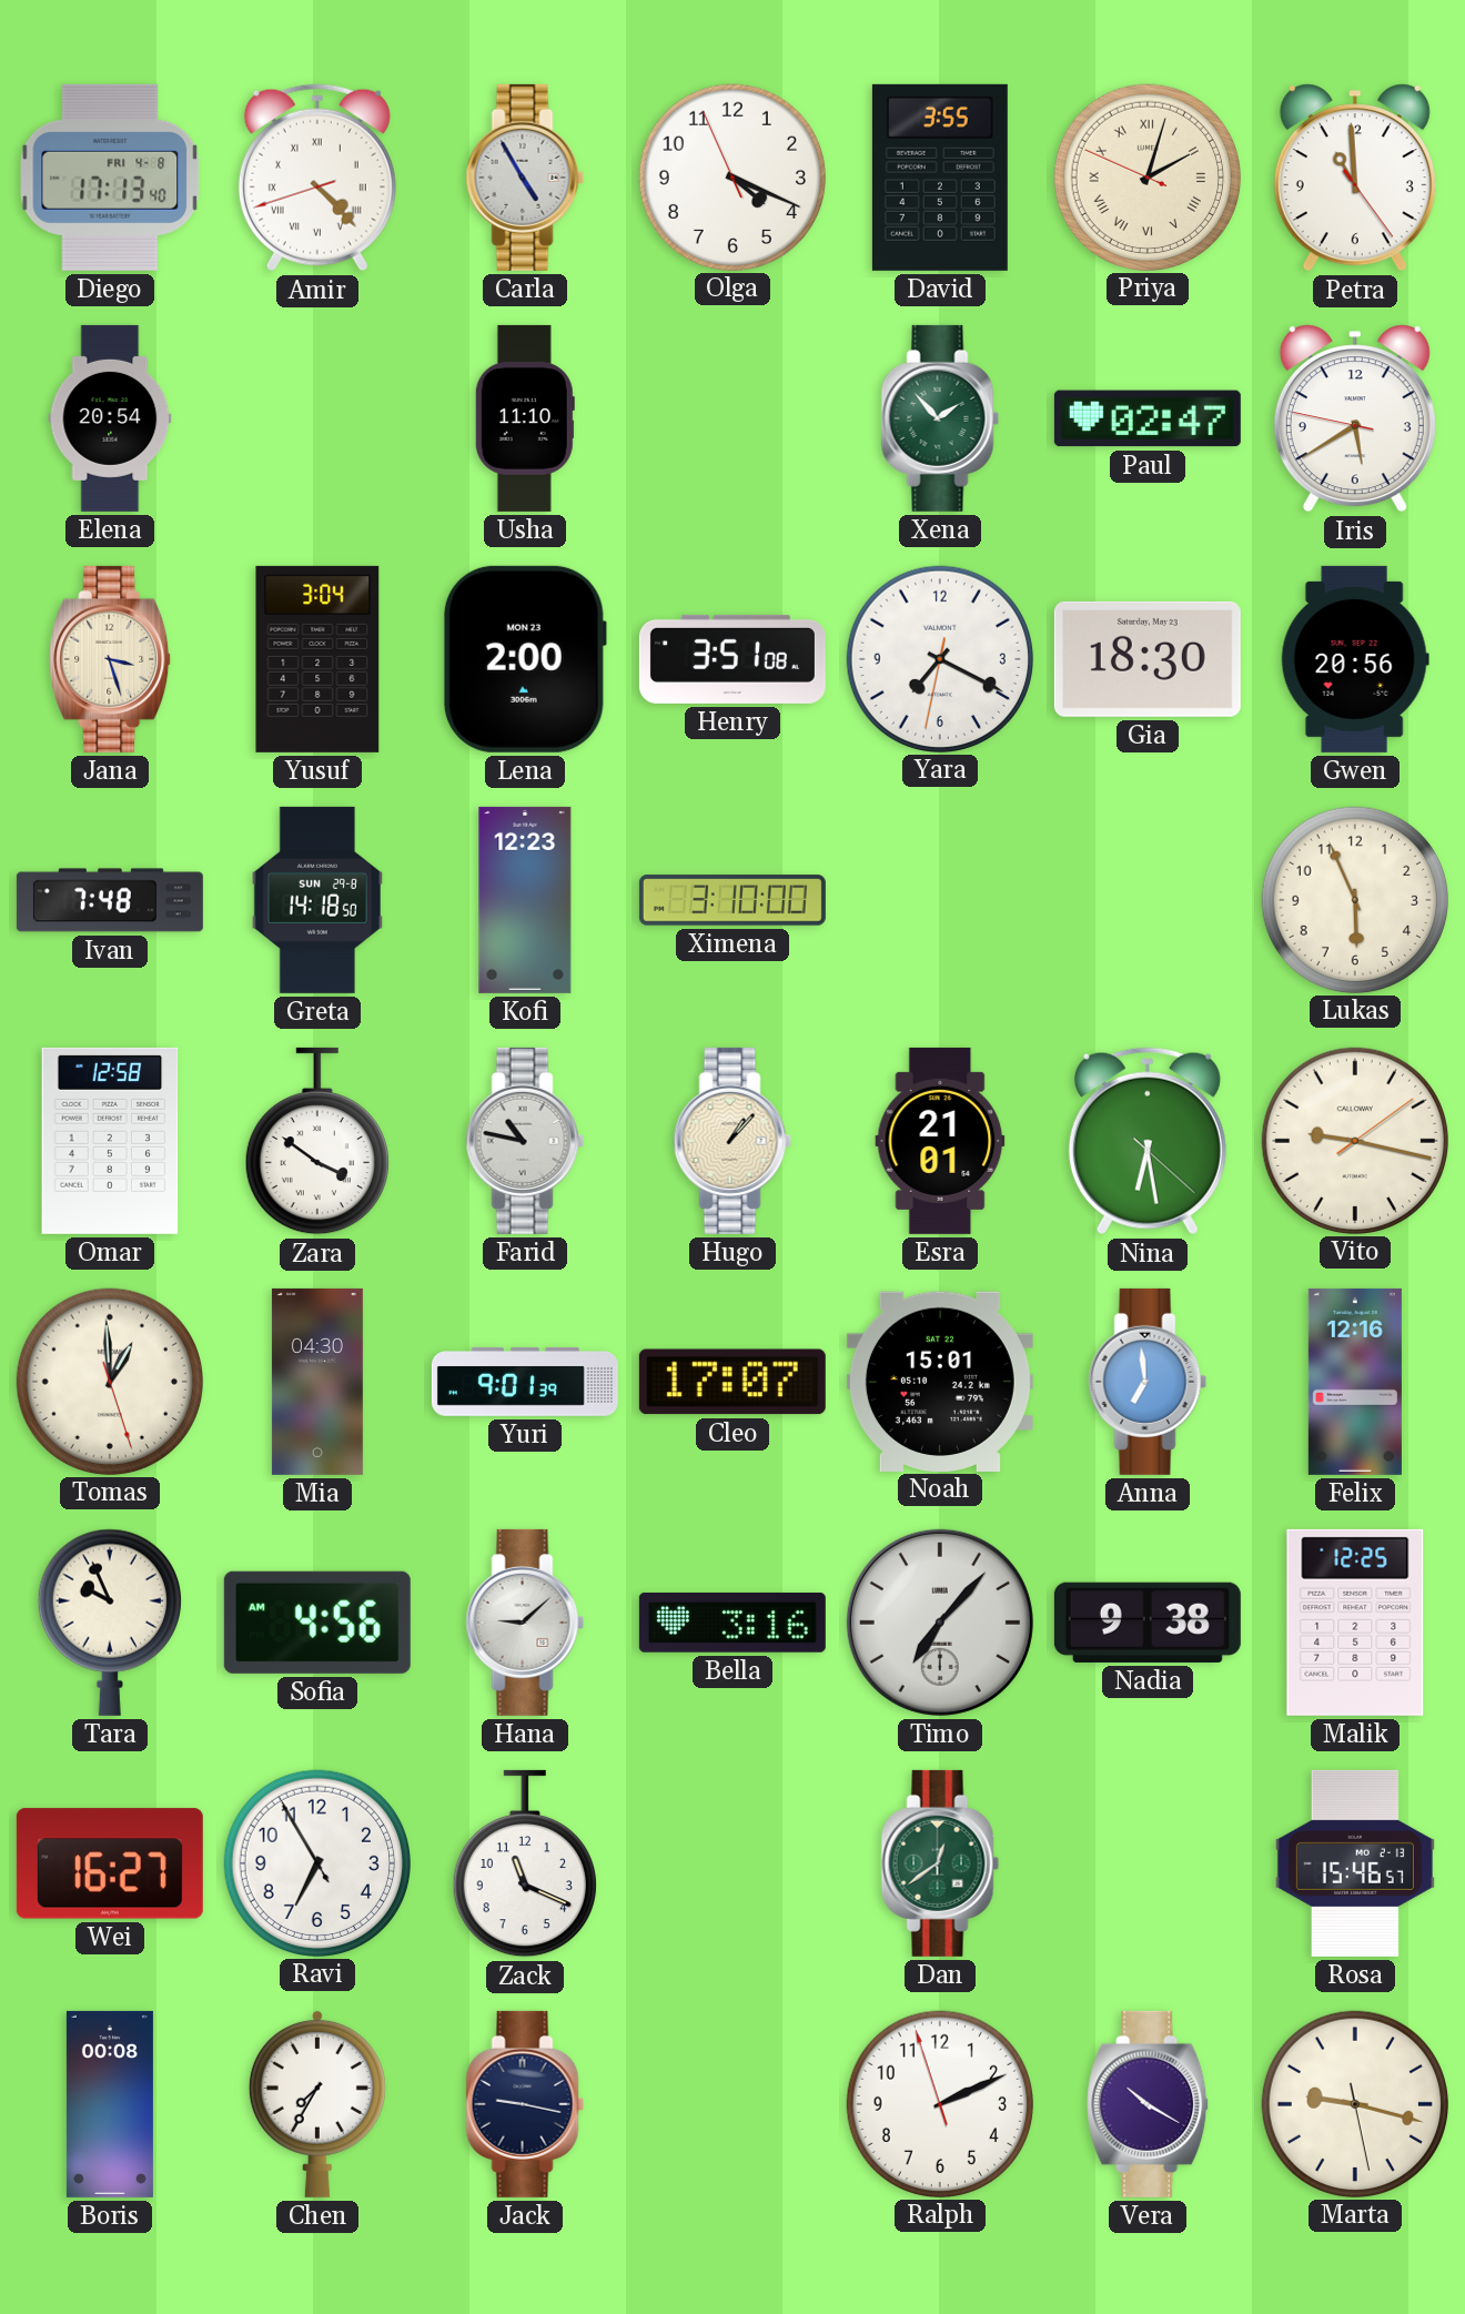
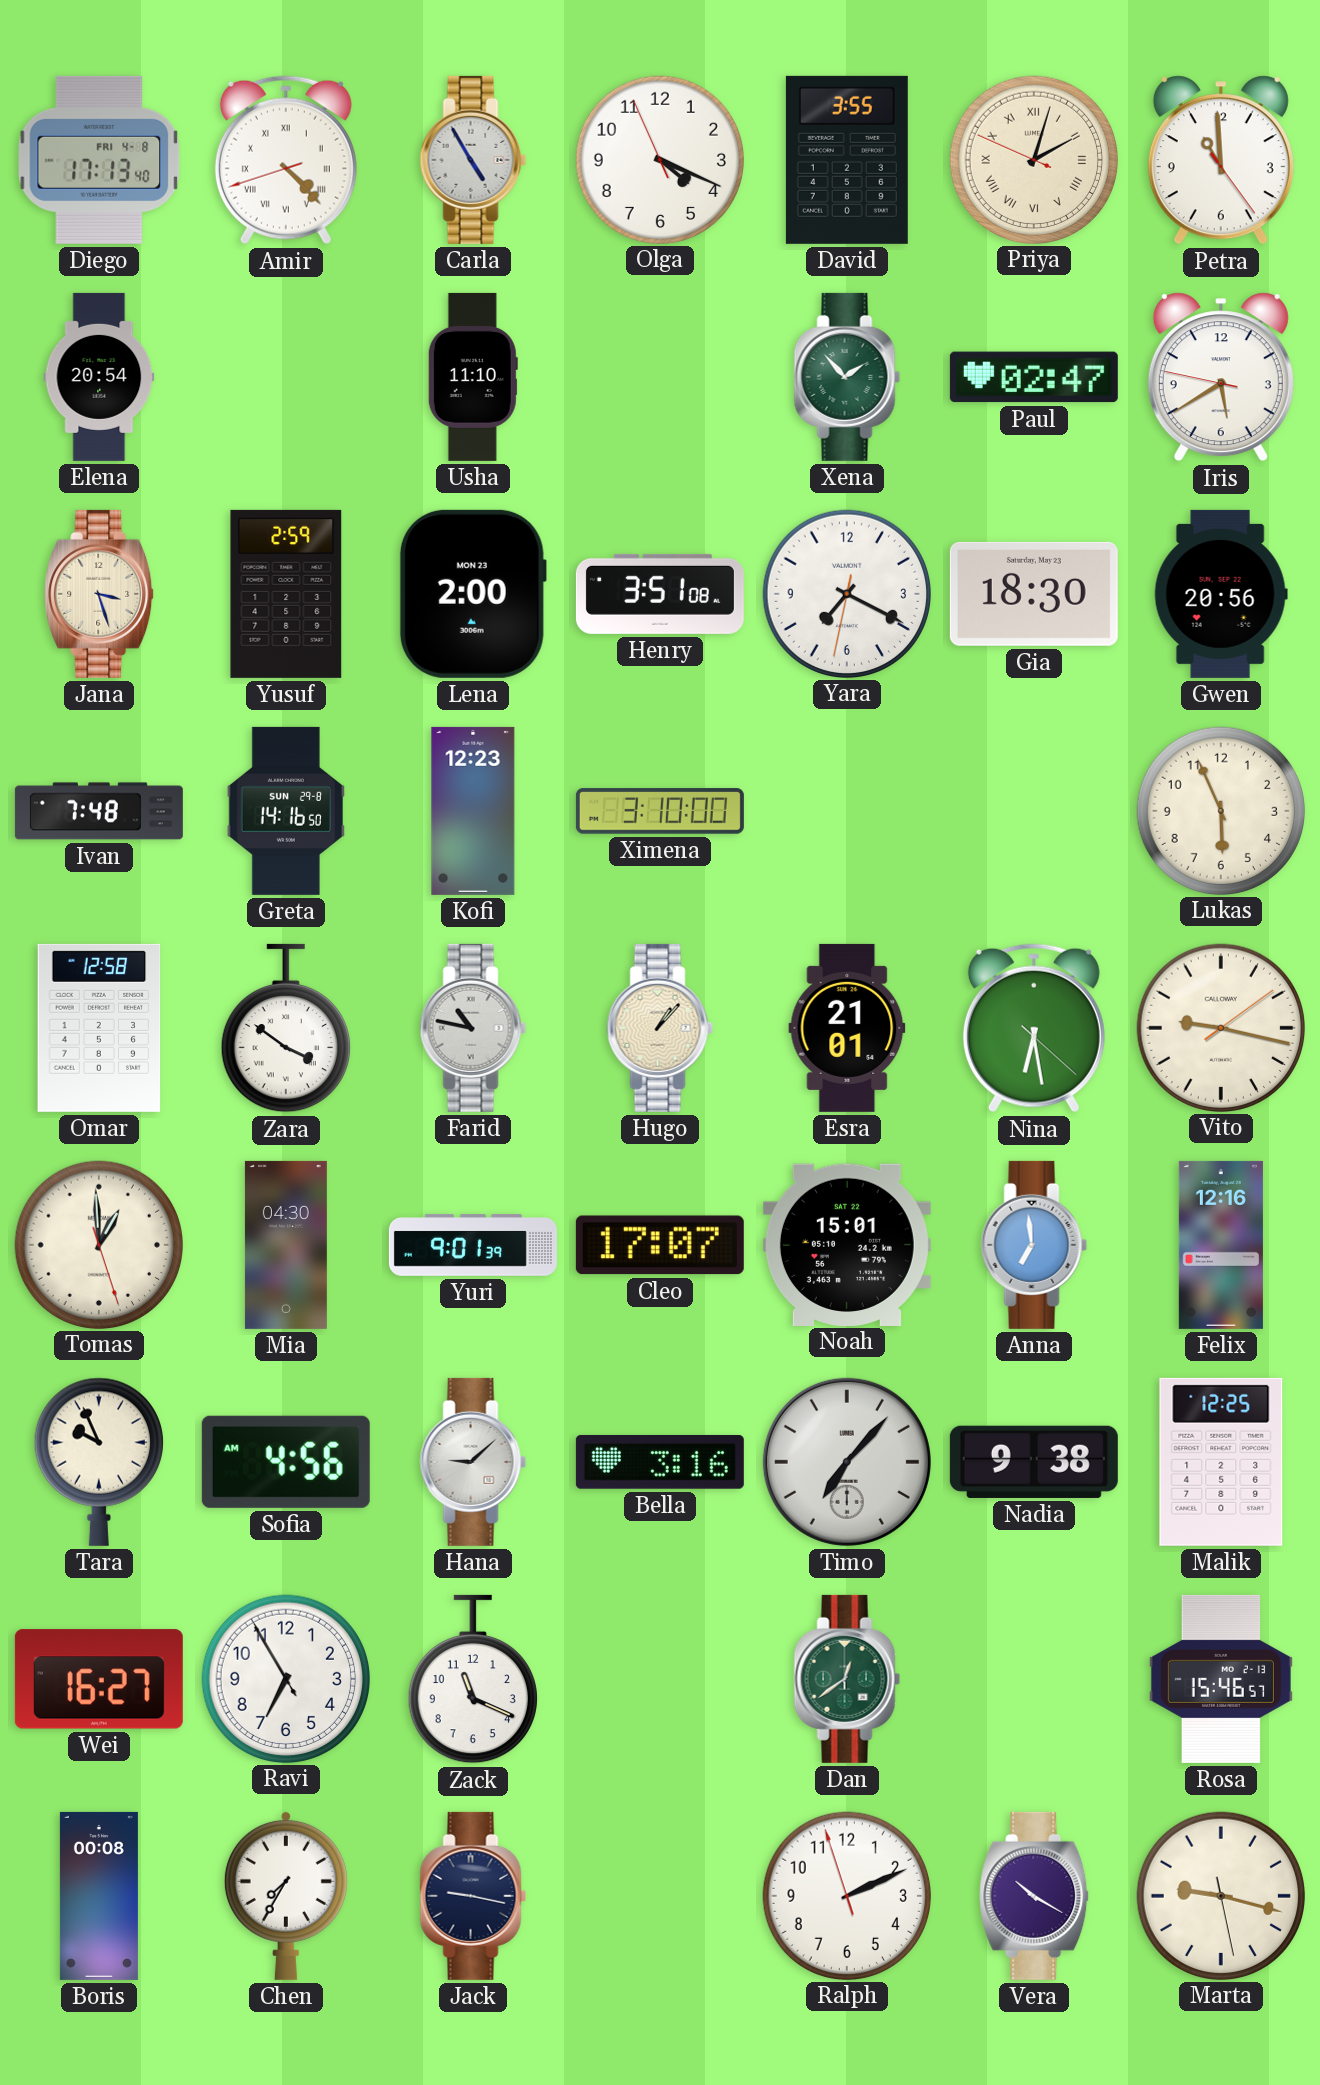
Yusuf: 3:04 -> 2:59
Greta: 14:18 -> 14:16
